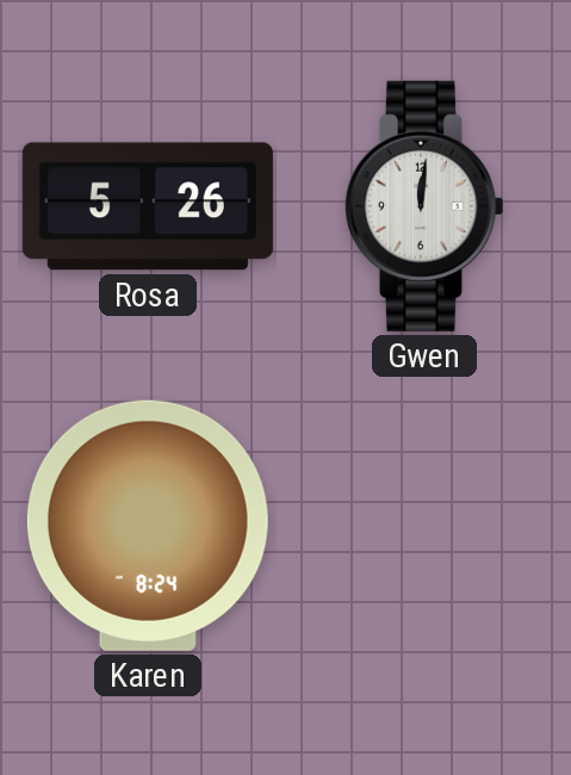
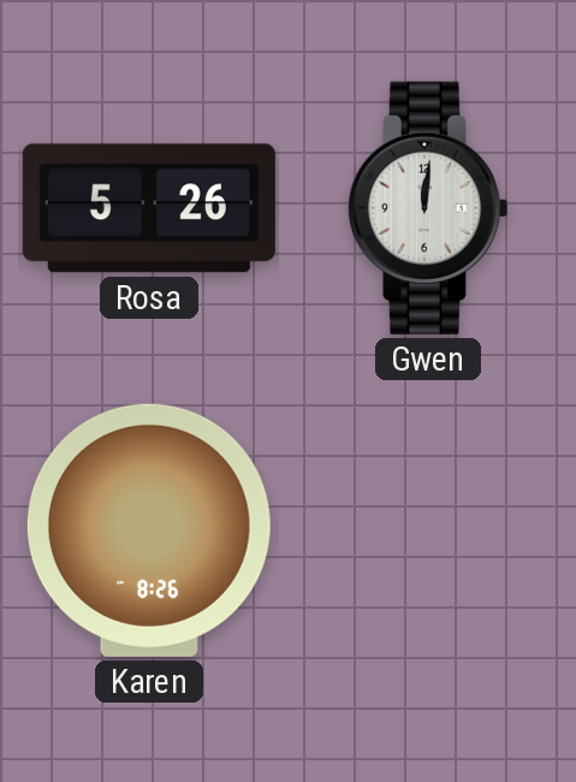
Karen: 8:24 -> 8:26
